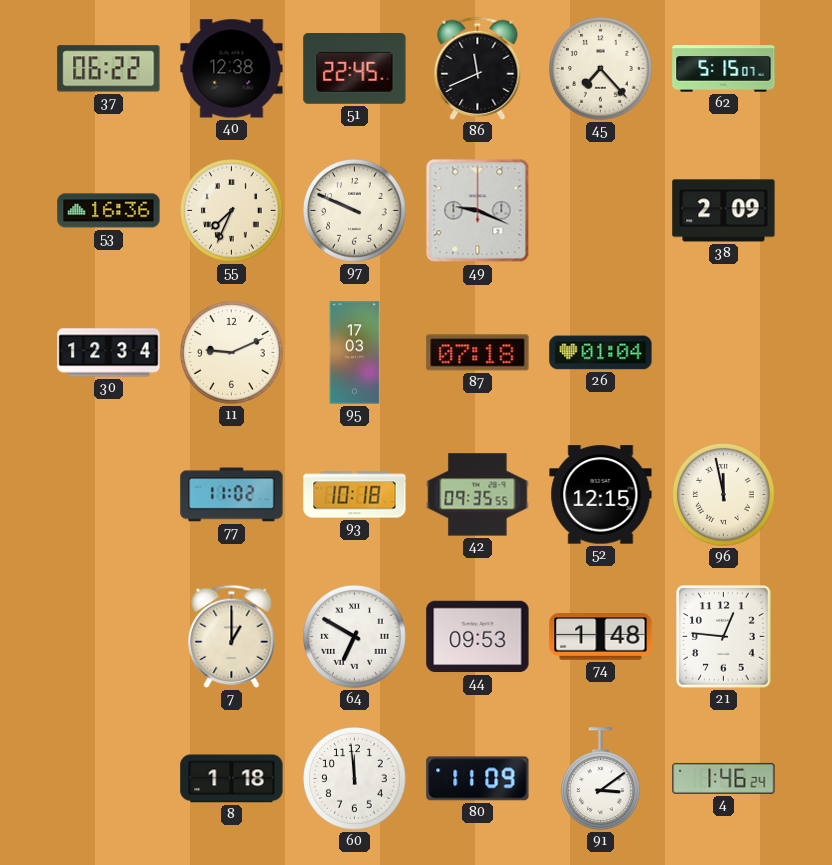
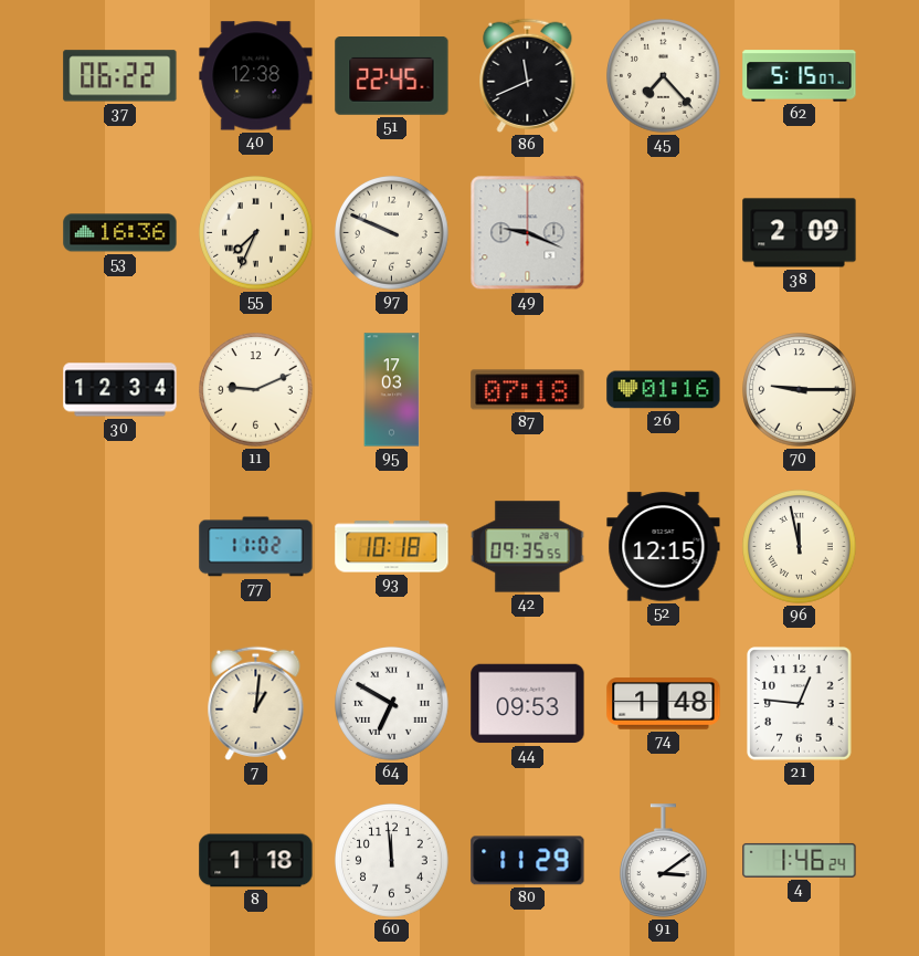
26: 01:04 -> 01:16
70: none -> 9:15
7: 1:00 -> 1:01
80: 11:09 -> 11:29
